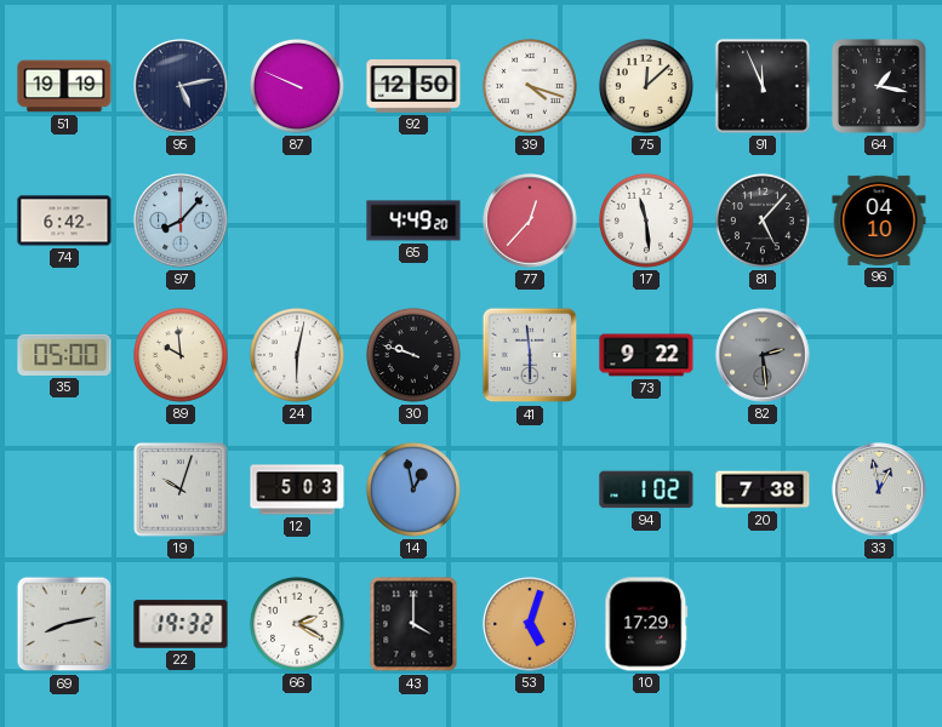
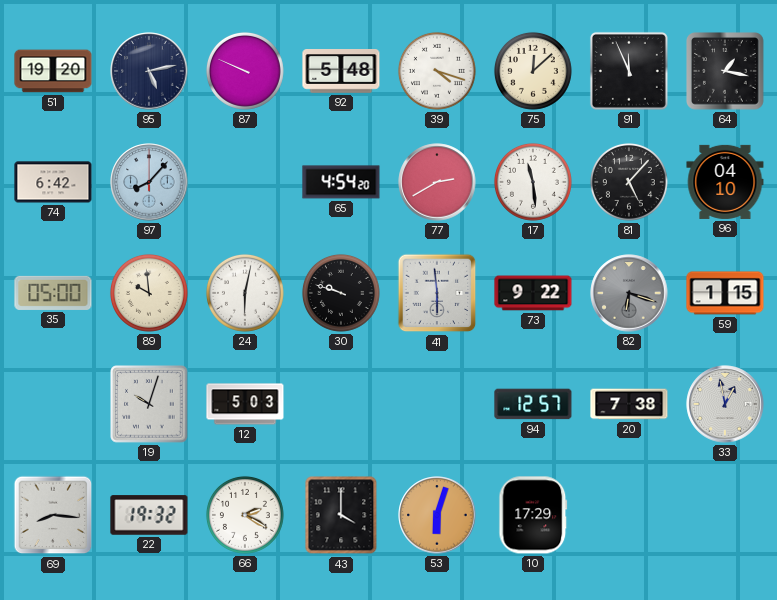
51: 19:19 -> 19:20
92: 12:50 -> 5:48
65: 4:49 -> 4:54
77: 12:37 -> 2:40
82: 2:29 -> 6:18
59: none -> 1:15
14: 12:58 -> none
94: 1:02 -> 12:57
69: 8:13 -> 8:16
53: 5:03 -> 6:03
